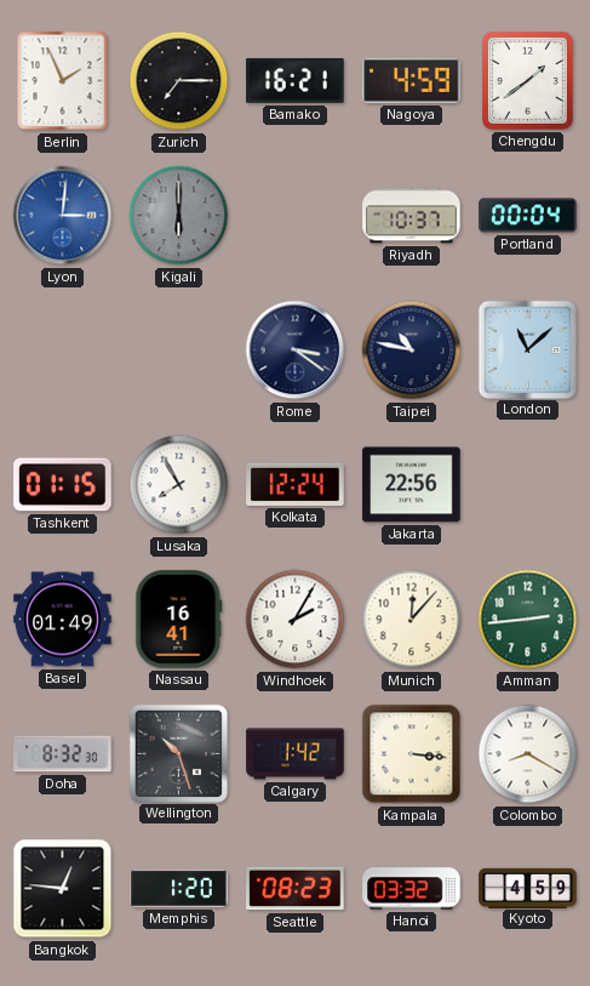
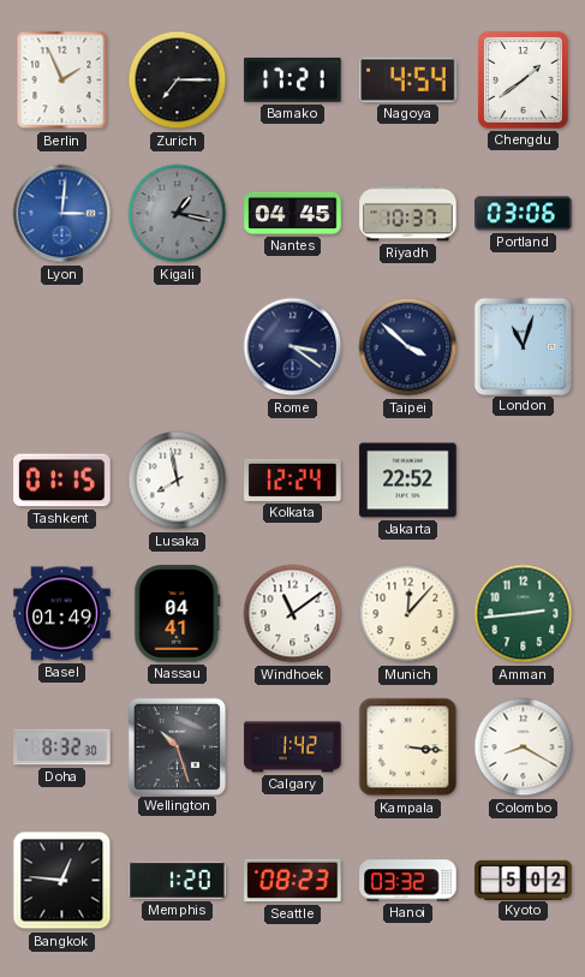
Bamako: 16:21 -> 17:21
Nagoya: 4:59 -> 4:54
Kigali: 6:00 -> 1:17
Nantes: none -> 04:45
Portland: 00:04 -> 03:06
Taipei: 10:47 -> 3:52
London: 11:08 -> 11:03
Lusaka: 7:55 -> 7:58
Jakarta: 22:56 -> 22:52
Nassau: 16:41 -> 04:41
Windhoek: 2:05 -> 11:09
Kyoto: 4:59 -> 5:02
